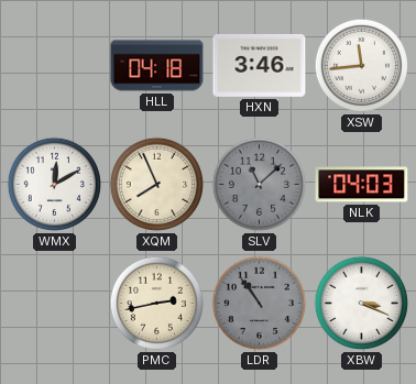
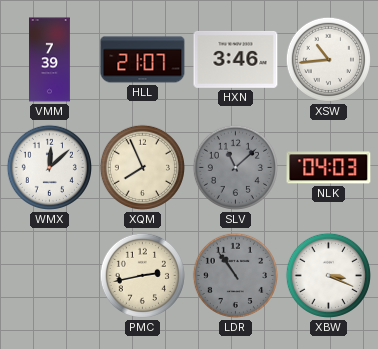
VMM: none -> 7:39
HLL: 04:18 -> 21:07
XSW: 11:44 -> 10:44
WMX: 12:10 -> 12:08
